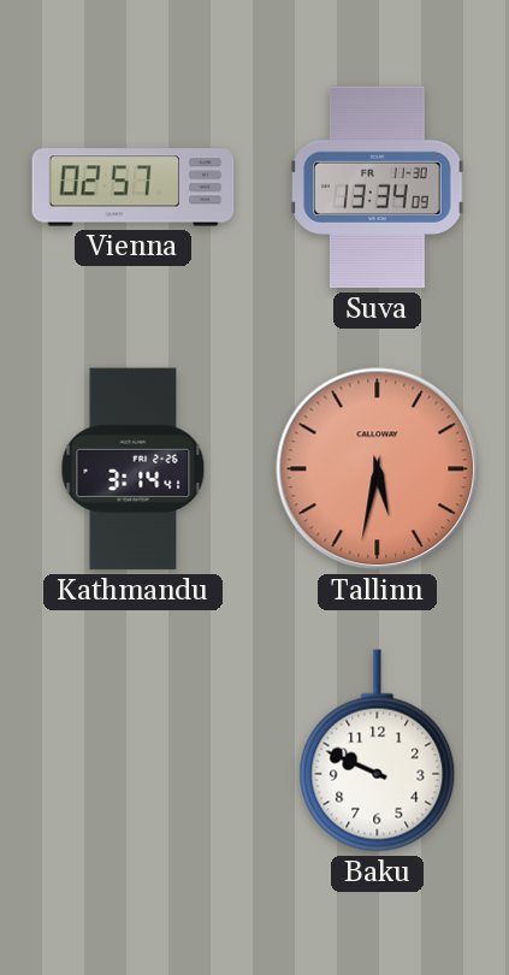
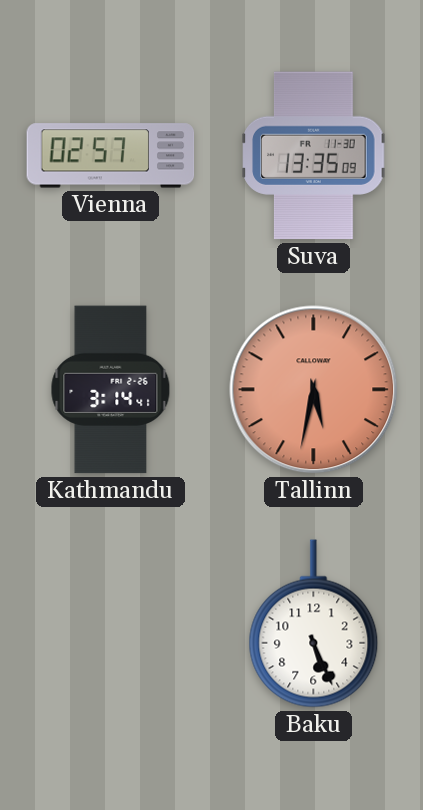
Suva: 13:34 -> 13:35
Baku: 9:49 -> 5:26
